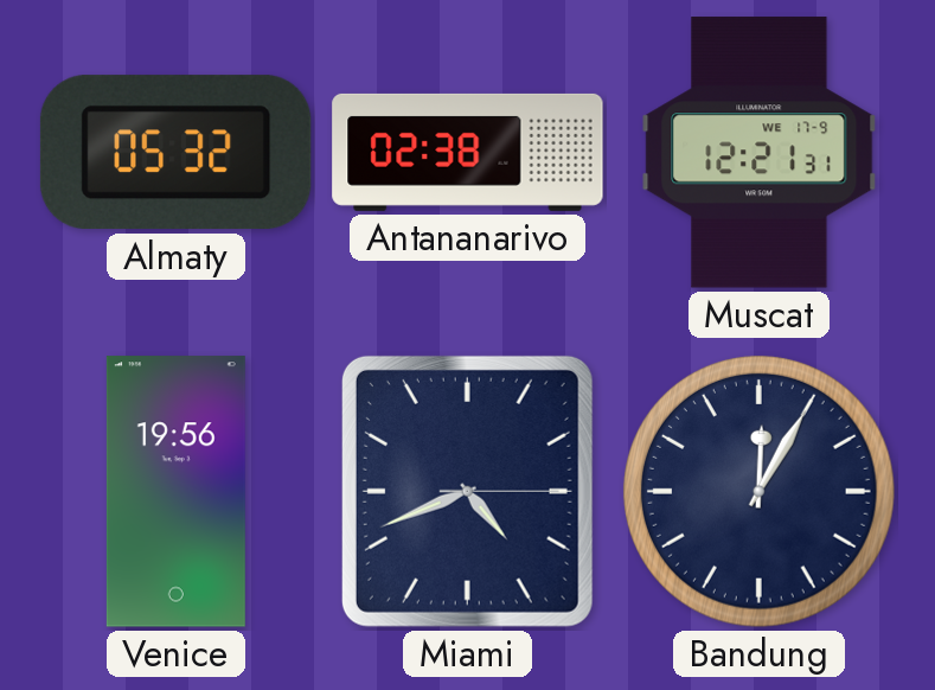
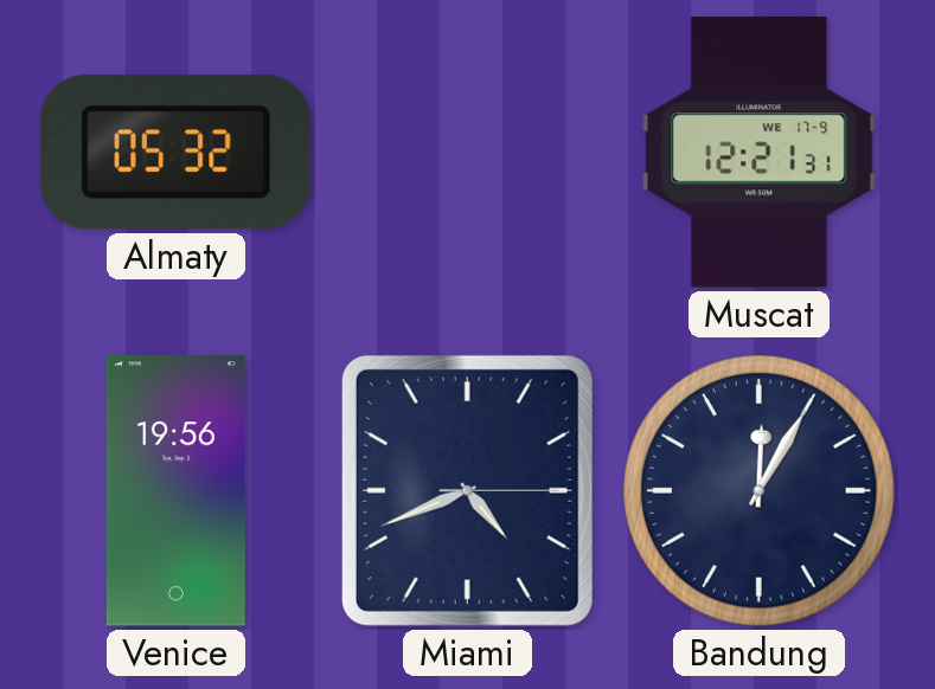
Antananarivo: 02:38 -> none
